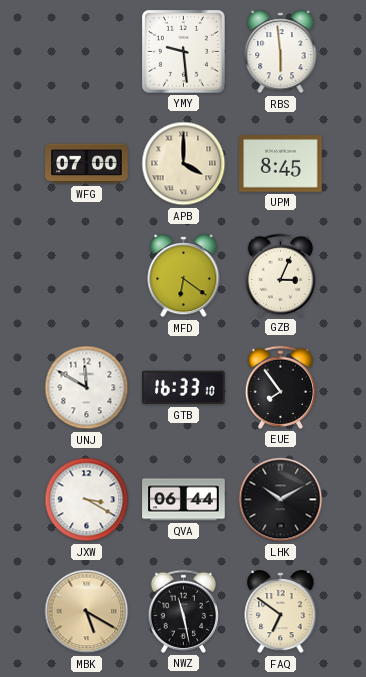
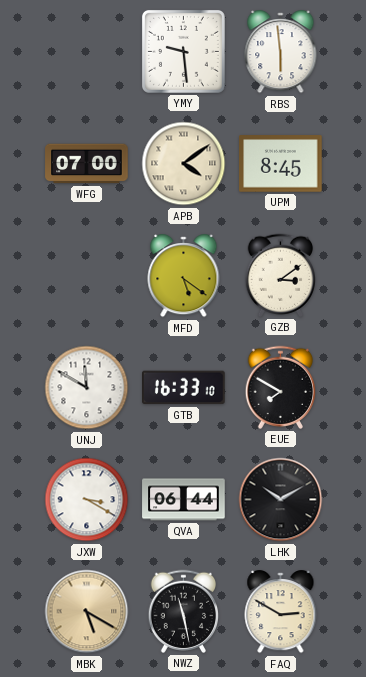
APB: 4:00 -> 4:09
MFD: 6:21 -> 5:21
GZB: 3:04 -> 3:09
EUE: 7:54 -> 7:50
FAQ: 6:51 -> 2:50
